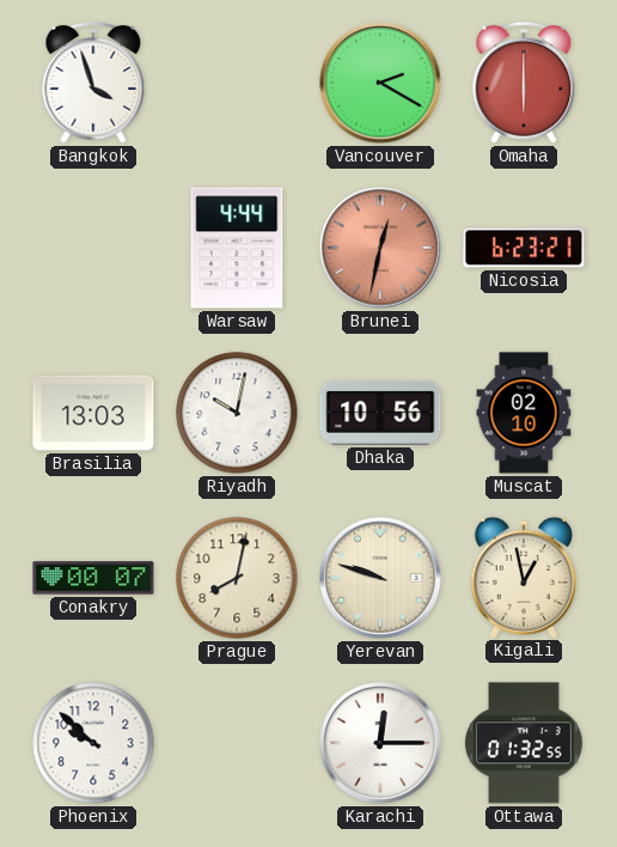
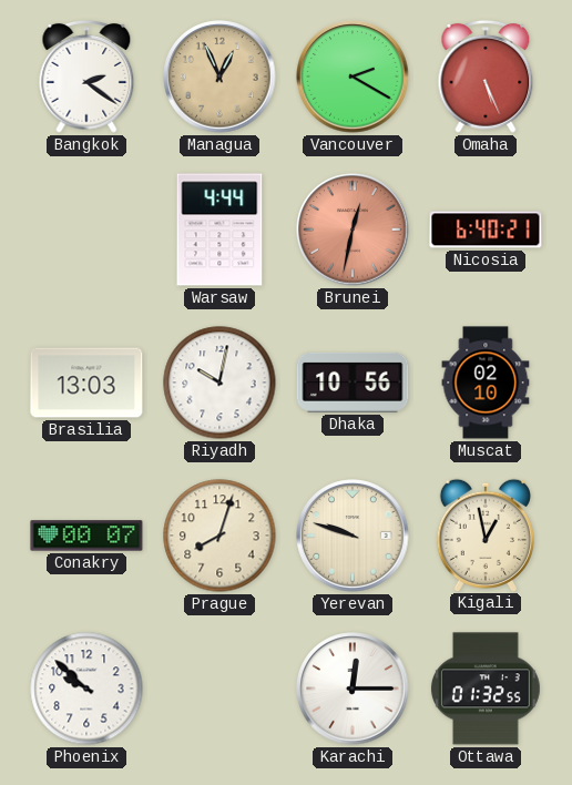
Bangkok: 3:57 -> 2:21
Managua: none -> 12:56
Omaha: 6:00 -> 5:26
Nicosia: 6:23 -> 6:40
Prague: 8:02 -> 8:03
